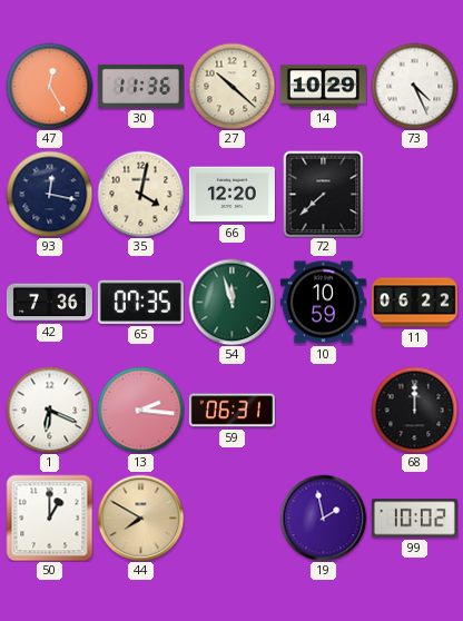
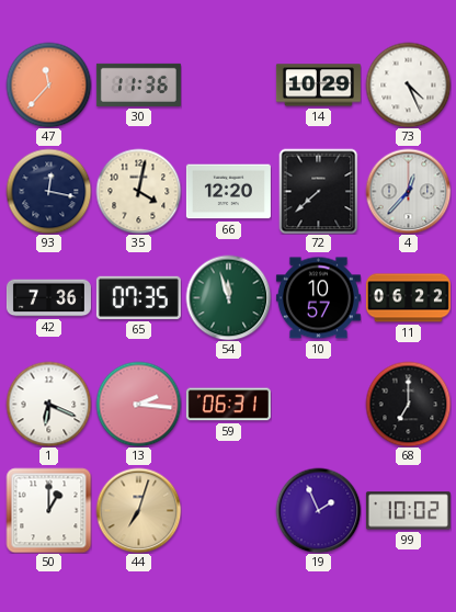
47: 12:25 -> 11:37
27: 10:22 -> none
4: none -> 12:37
10: 10:59 -> 10:57
68: 12:00 -> 7:00
44: 7:50 -> 7:03
19: 1:58 -> 1:56
